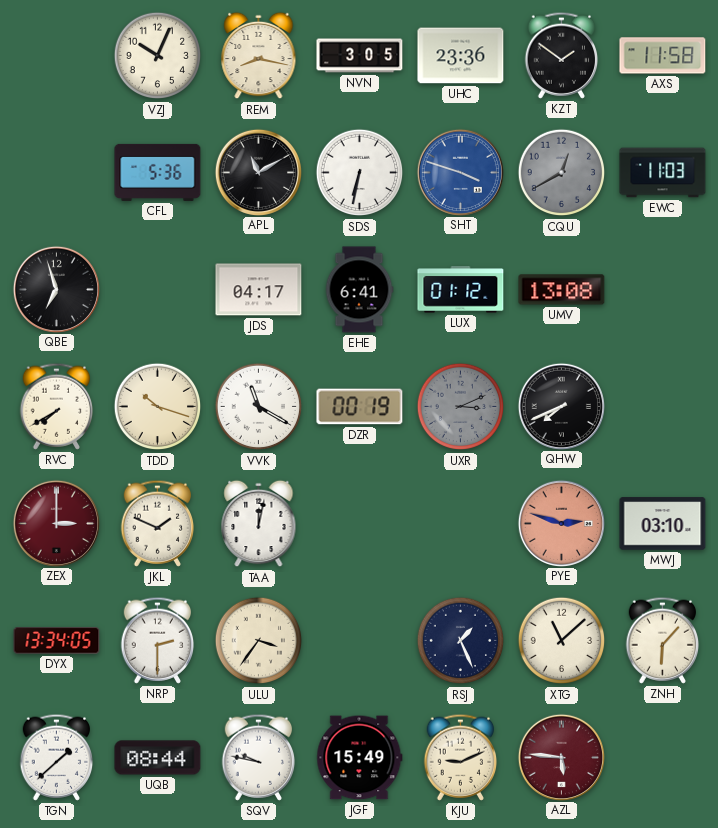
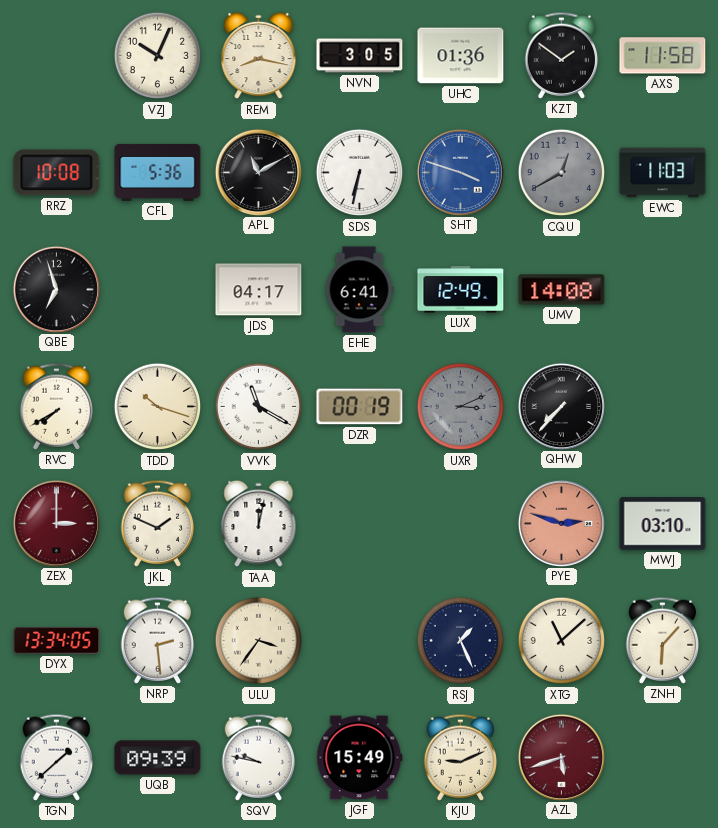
UHC: 23:36 -> 01:36
RRZ: none -> 10:08
LUX: 01:12 -> 12:49
UMV: 13:08 -> 14:08
QHW: 7:41 -> 7:37
NRP: 2:30 -> 2:29
UQB: 08:44 -> 09:39
AZL: 5:46 -> 5:42
